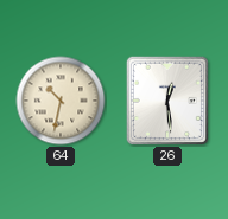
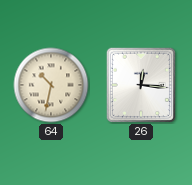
26: 12:29 -> 12:16
